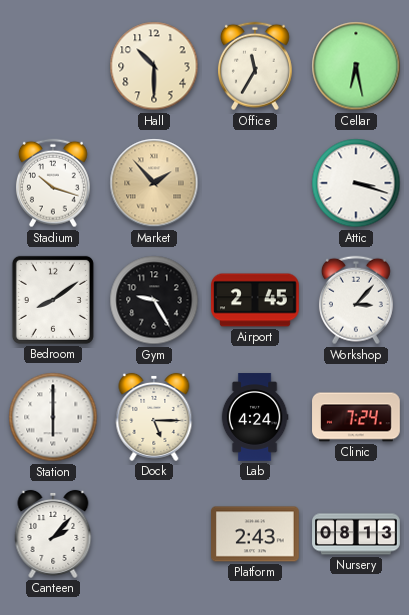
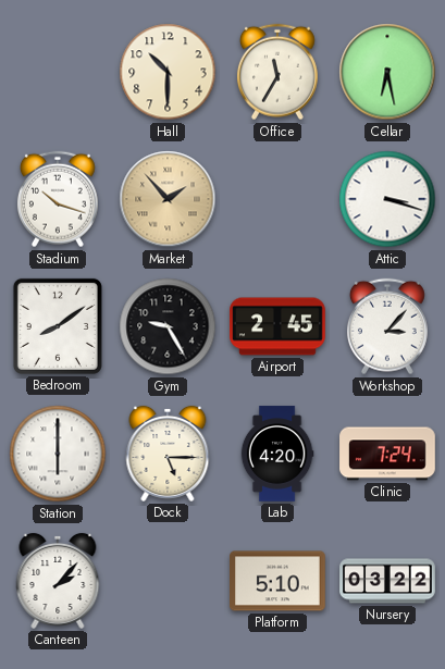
Lab: 4:24 -> 4:20
Platform: 2:43 -> 5:10
Nursery: 08:13 -> 03:22
